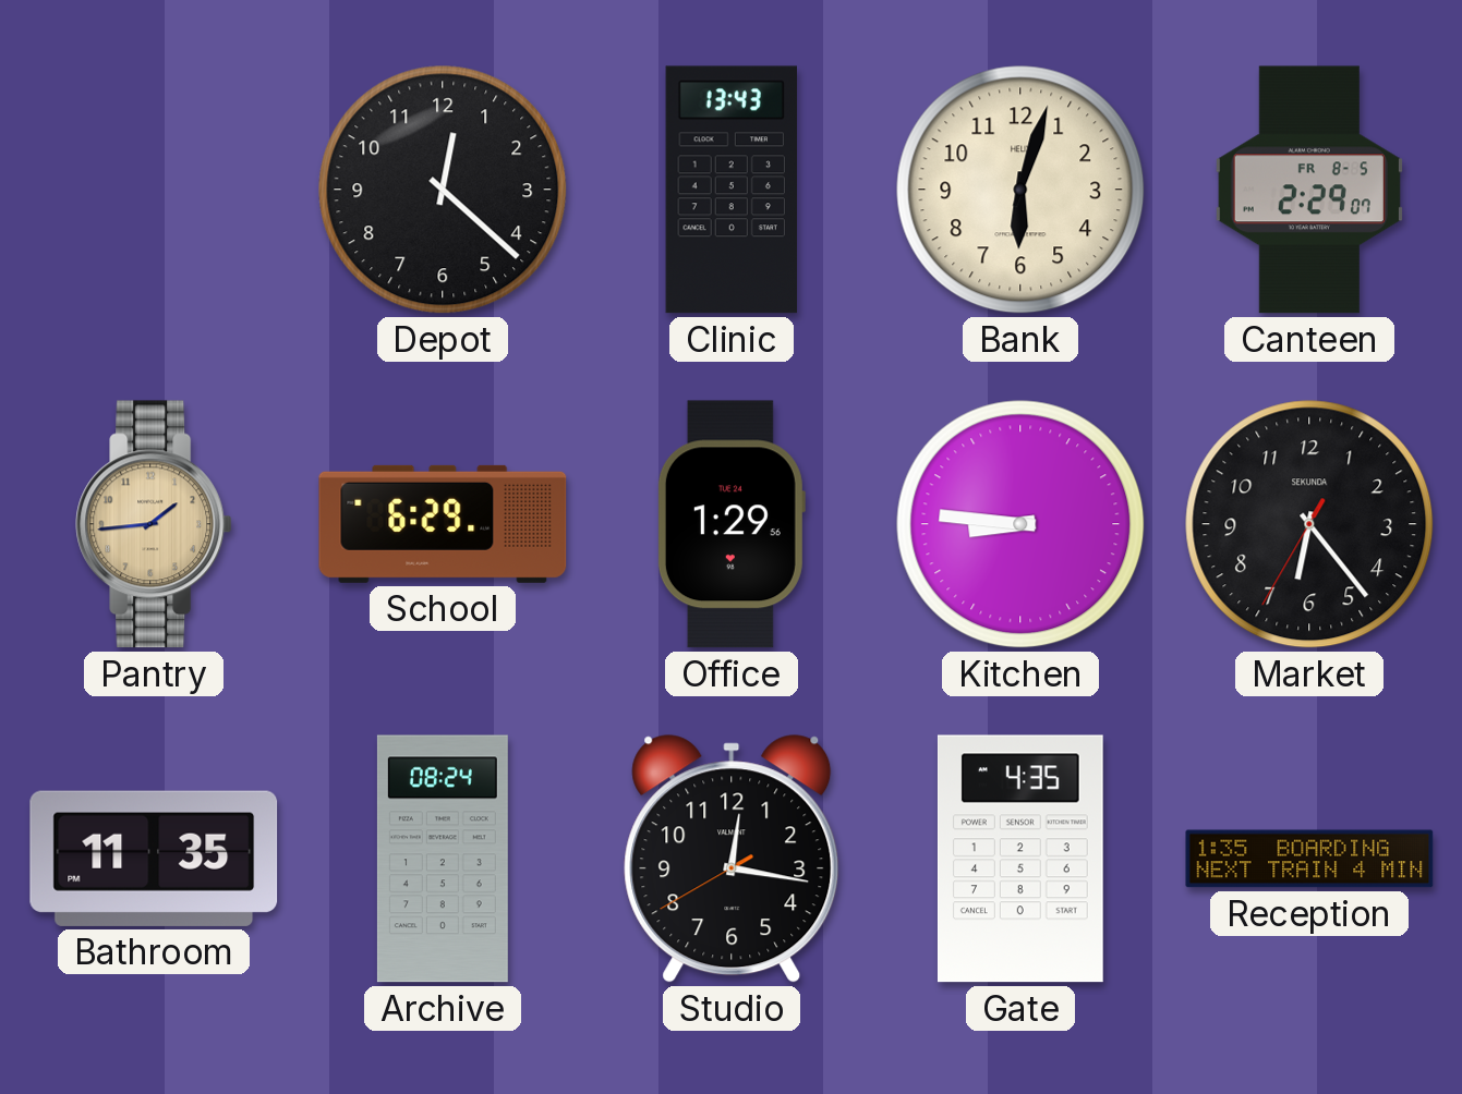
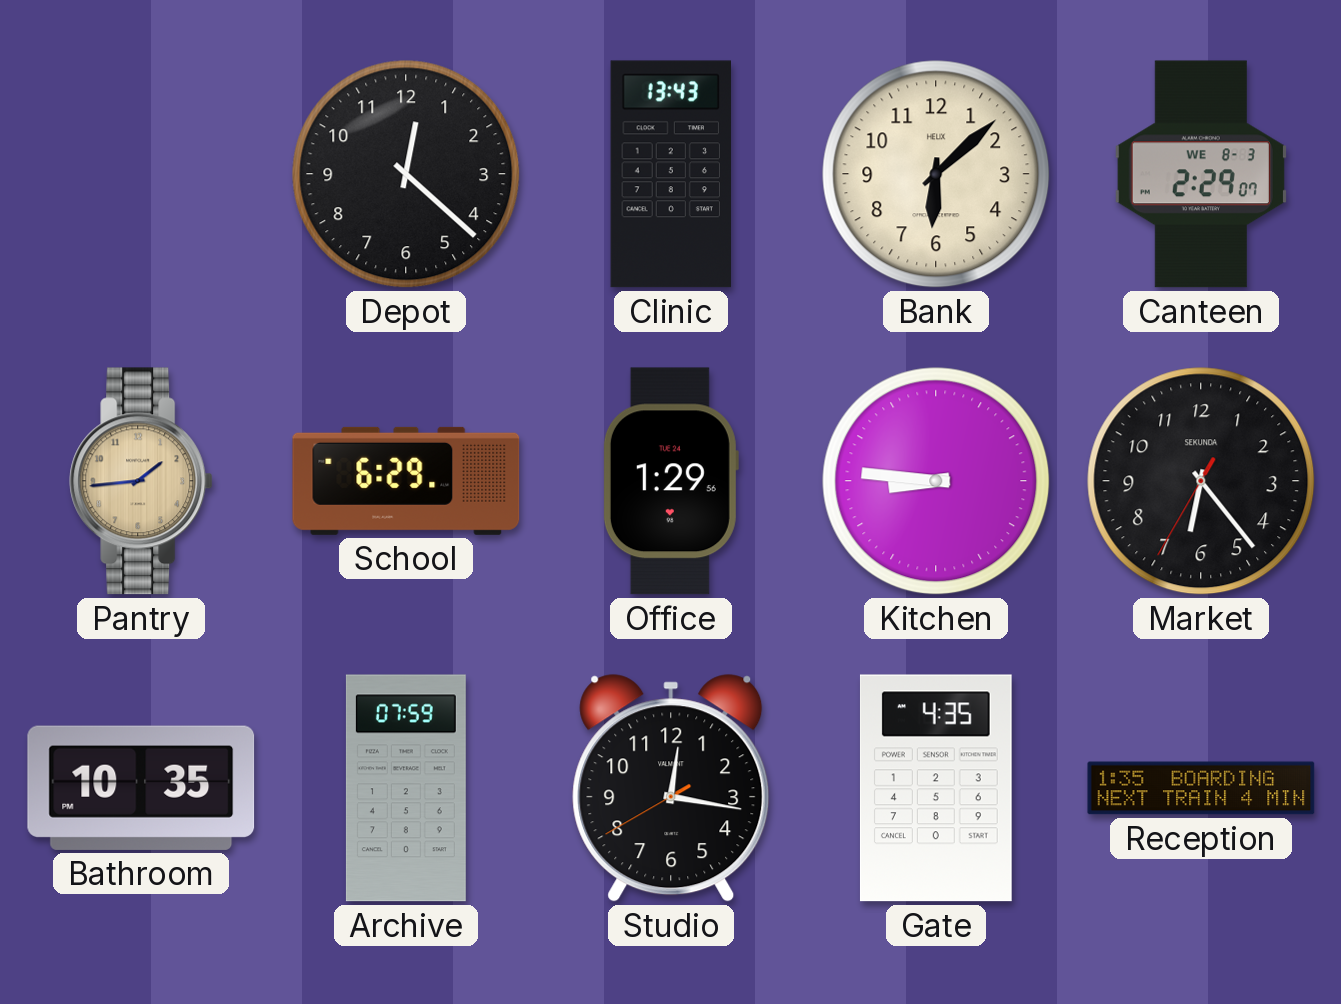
Bank: 6:03 -> 6:08
Canteen date: FR 8-5 -> WE 8-3
Bathroom: 11:35 -> 10:35
Archive: 08:24 -> 07:59
